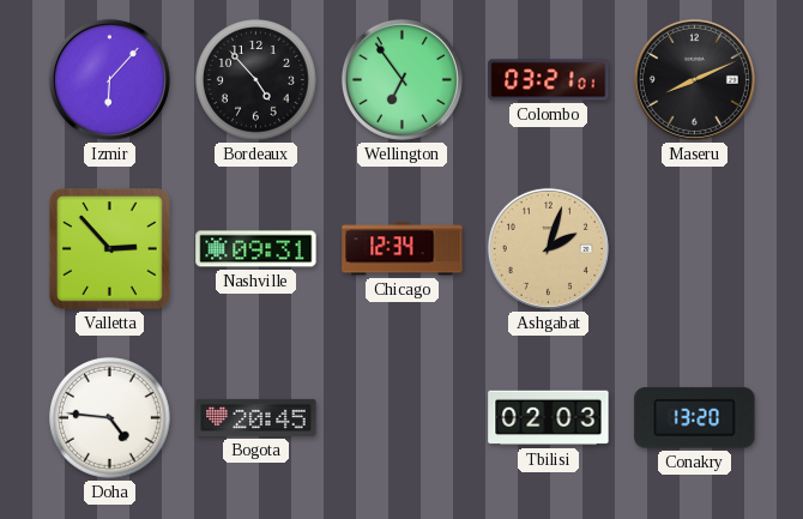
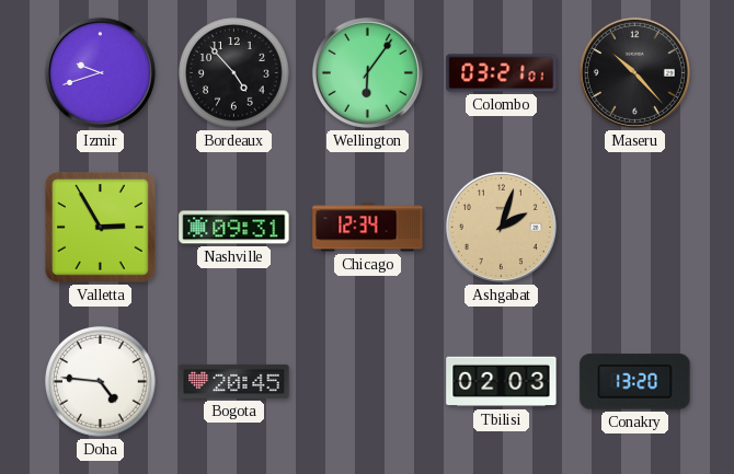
Izmir: 6:07 -> 9:42
Wellington: 6:54 -> 6:06
Maseru: 8:11 -> 10:23
Valletta: 2:53 -> 2:55
